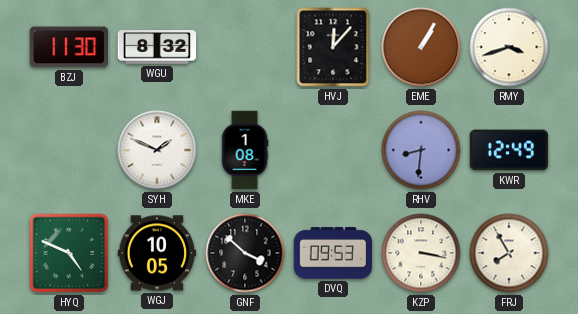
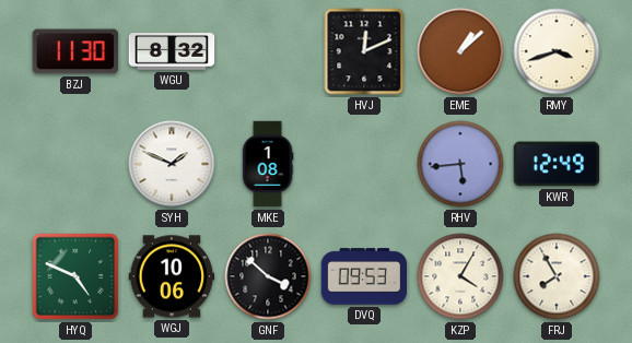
HVJ: 12:07 -> 12:11
EME: 1:05 -> 1:08
RHV: 8:31 -> 5:44
WGJ: 10:05 -> 10:06
KZP: 3:17 -> 4:05
